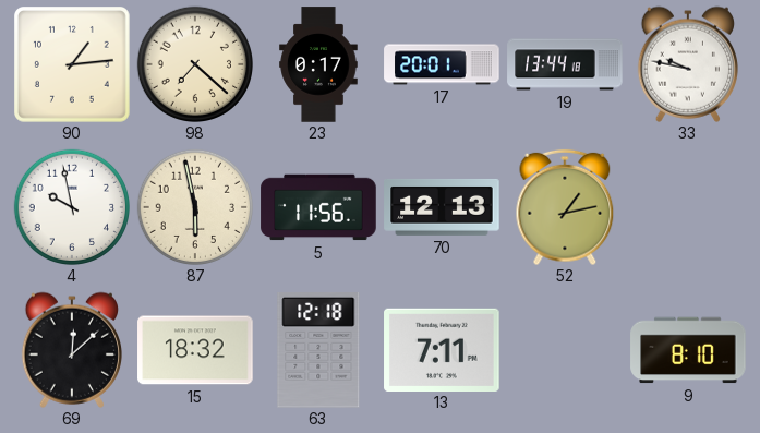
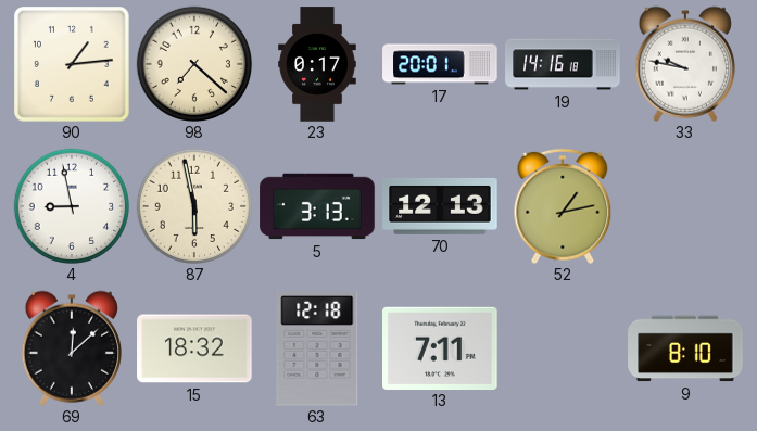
19: 13:44 -> 14:16
4: 9:58 -> 8:58
5: 11:56 -> 3:13
